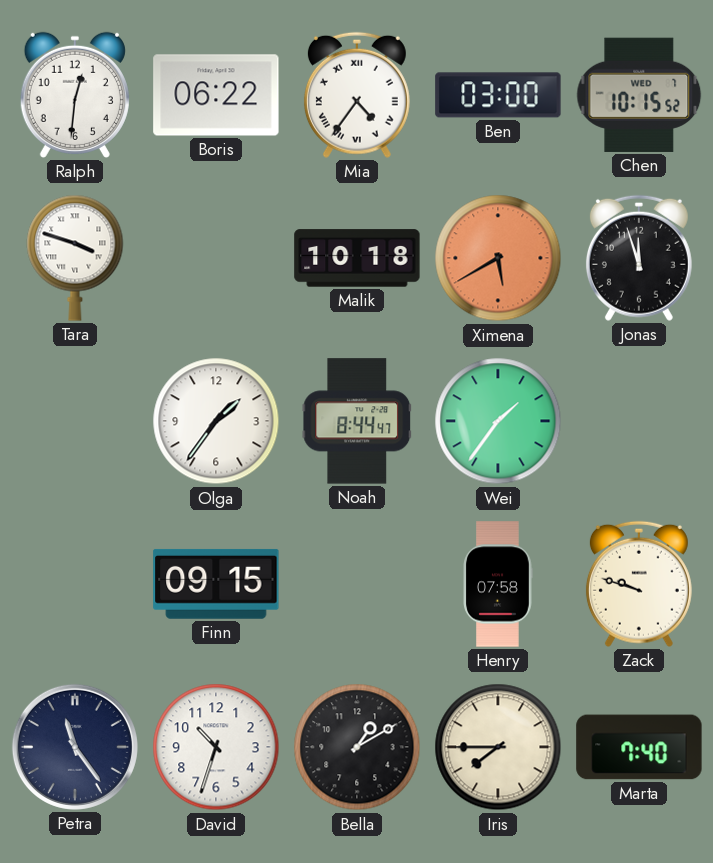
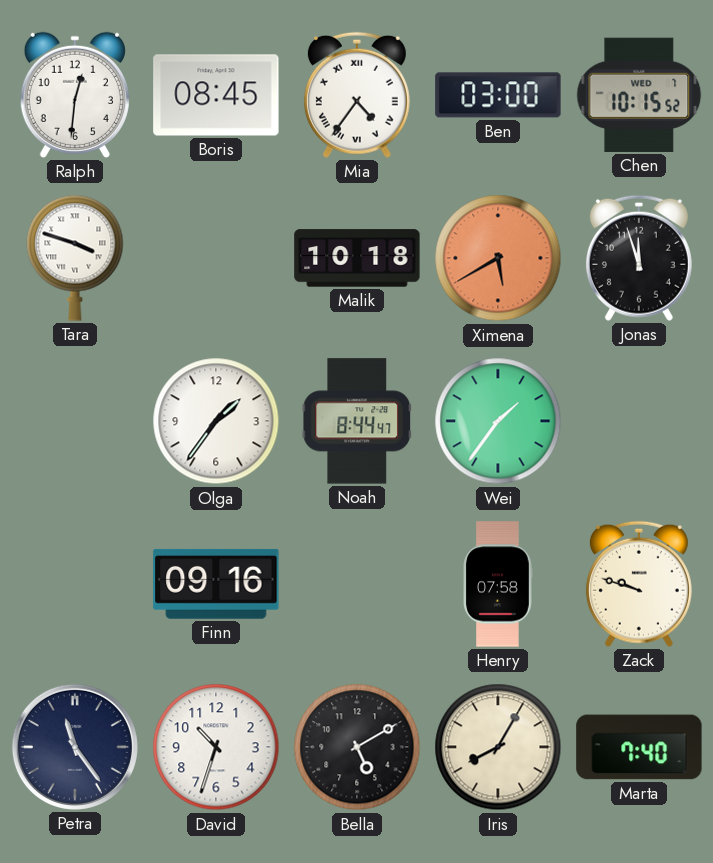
Boris: 06:22 -> 08:45
Finn: 09:15 -> 09:16
Bella: 1:10 -> 5:10
Iris: 7:45 -> 8:05
